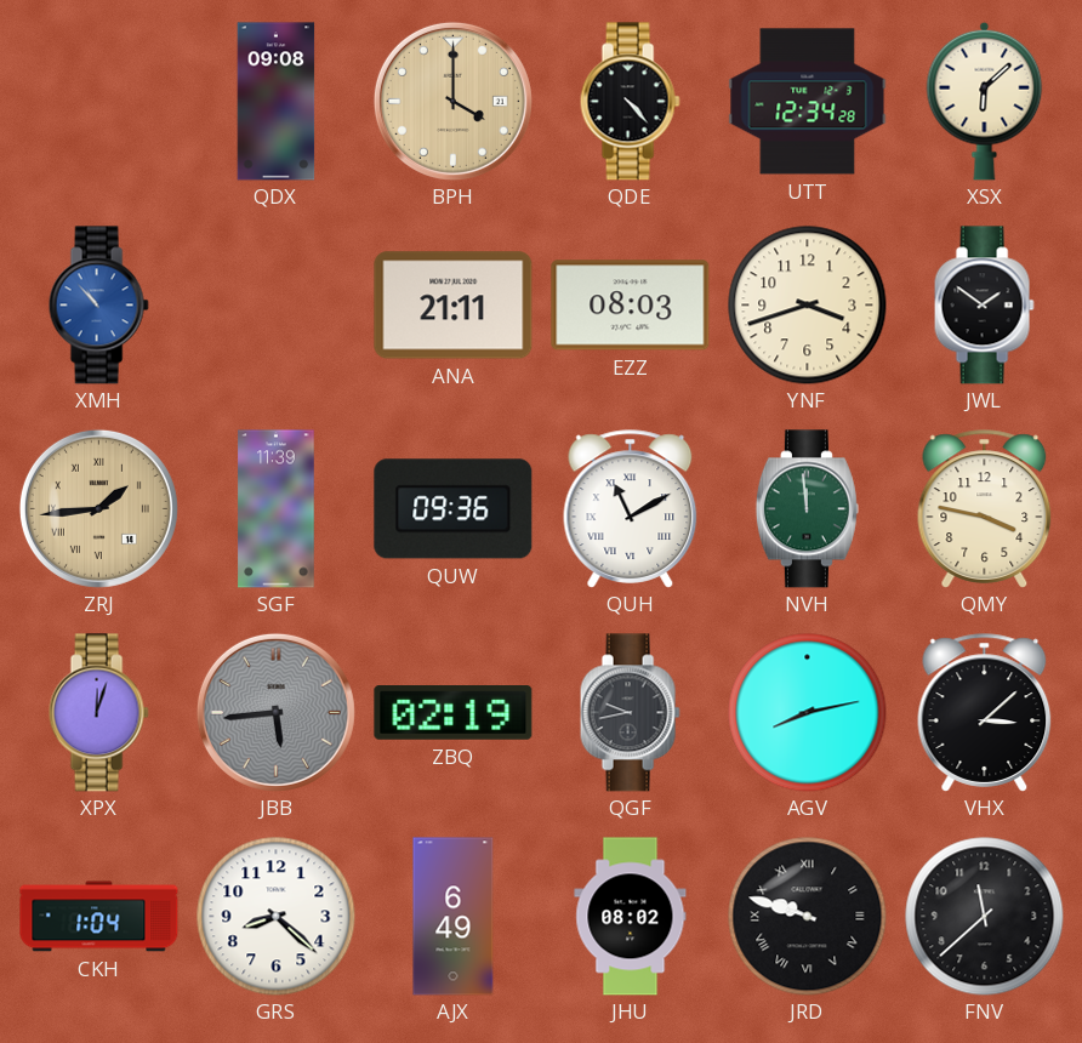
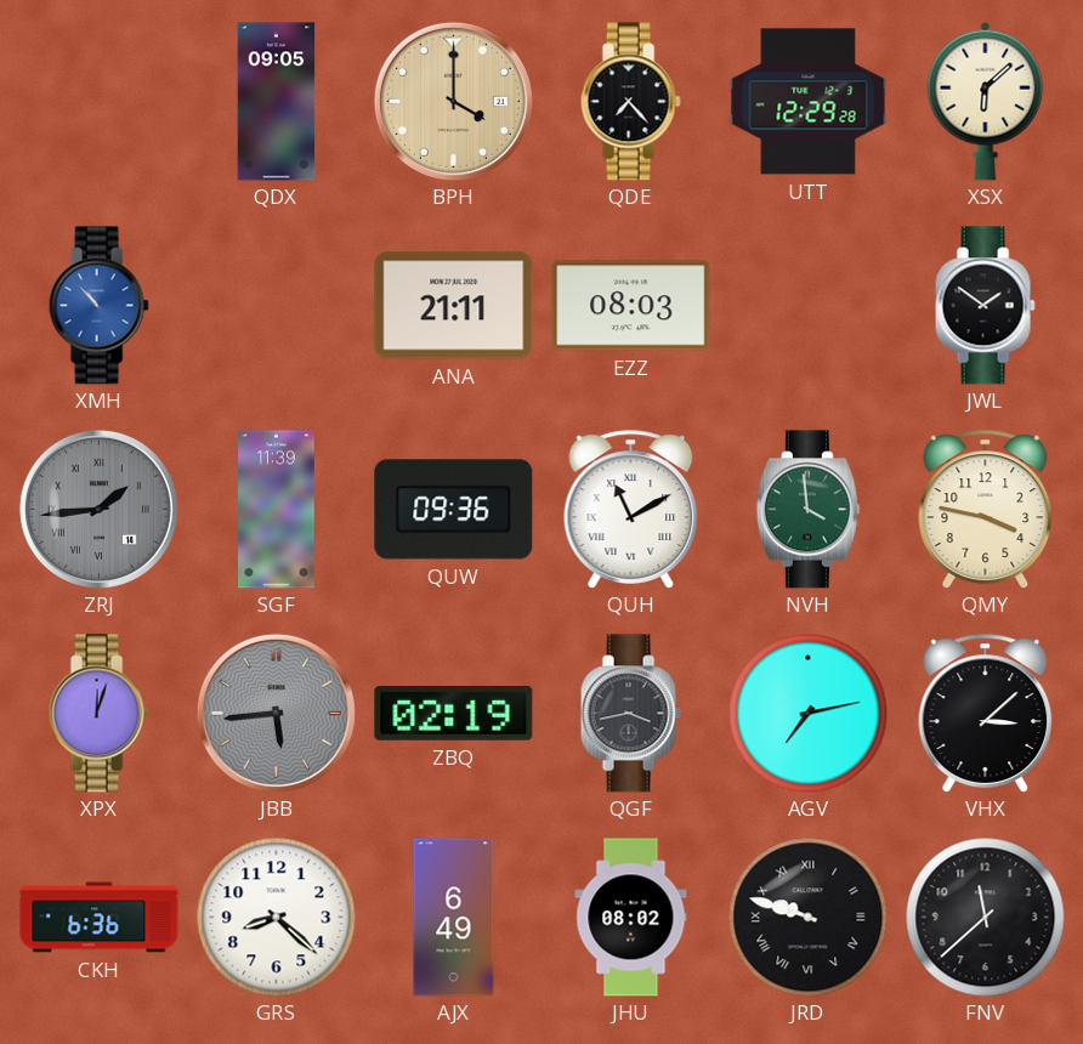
QDX: 09:08 -> 09:05
QDE: 4:23 -> 7:23
UTT: 12:34 -> 12:29
YNF: 3:42 -> none
ZRJ dial: champagne -> grey
NVH: 11:59 -> 3:59
QGF: 9:43 -> 3:43
AGV: 8:13 -> 7:13
CKH: 1:04 -> 6:36
